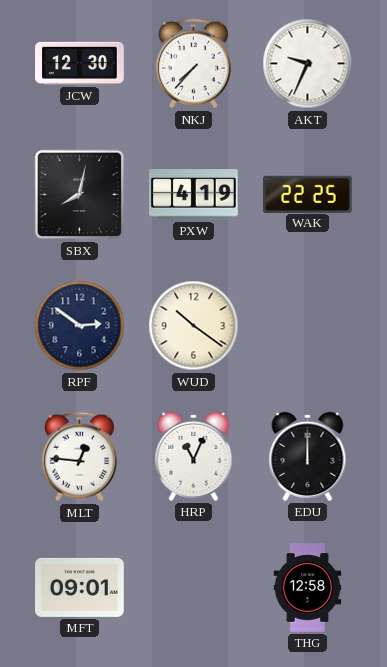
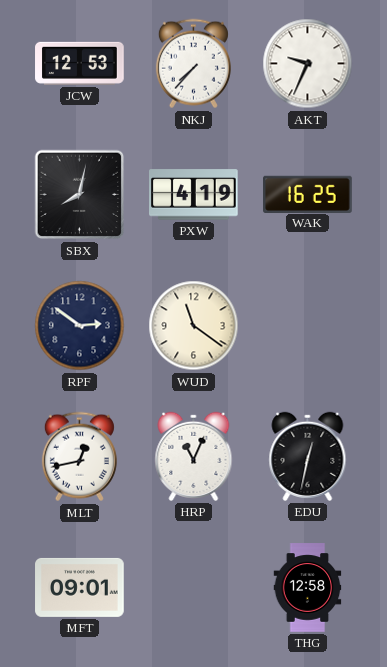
JCW: 12:30 -> 12:53
WAK: 22:25 -> 16:25
WUD: 10:21 -> 11:21
MLT: 12:46 -> 12:43
EDU: 12:00 -> 12:32
